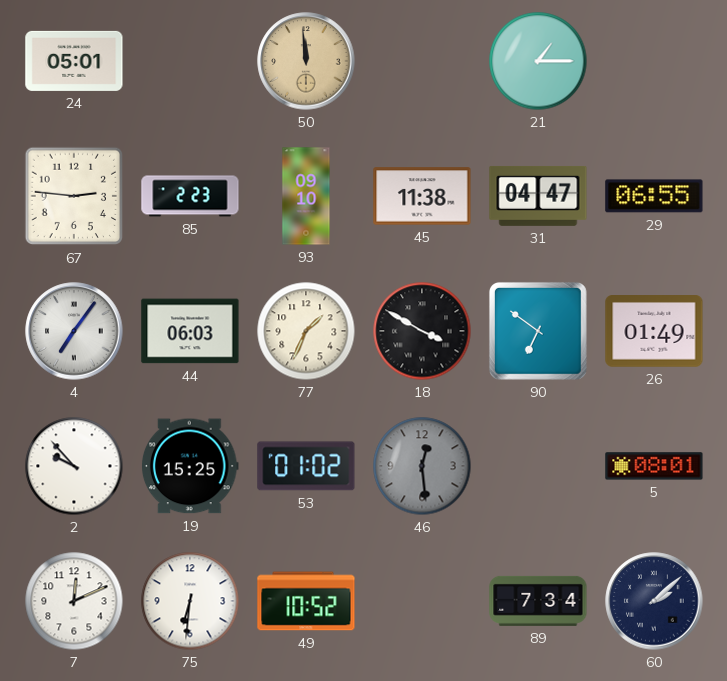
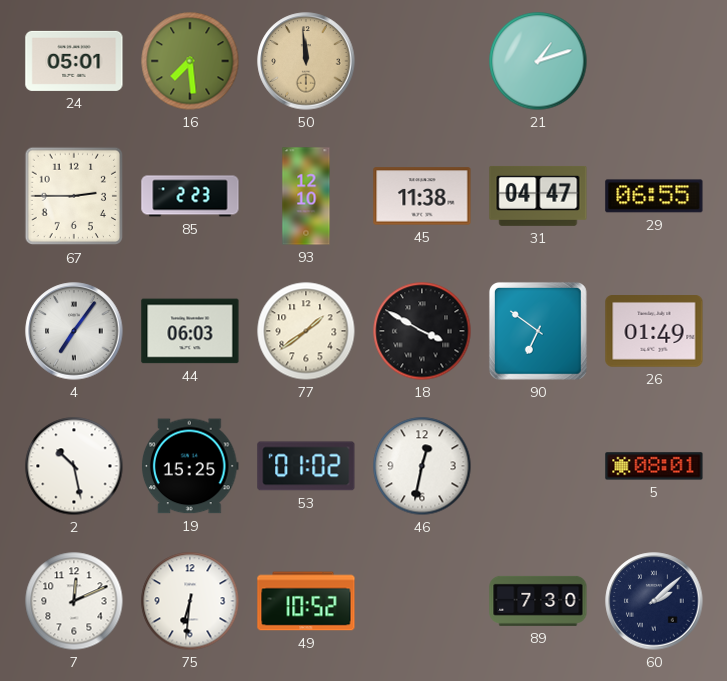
16: none -> 7:29
21: 1:15 -> 1:12
67: 2:46 -> 2:45
93: 09:10 -> 12:10
77: 1:34 -> 1:39
2: 9:53 -> 10:28
46: 12:29 -> 12:32
46 dial: grey -> white
89: 7:34 -> 7:30
